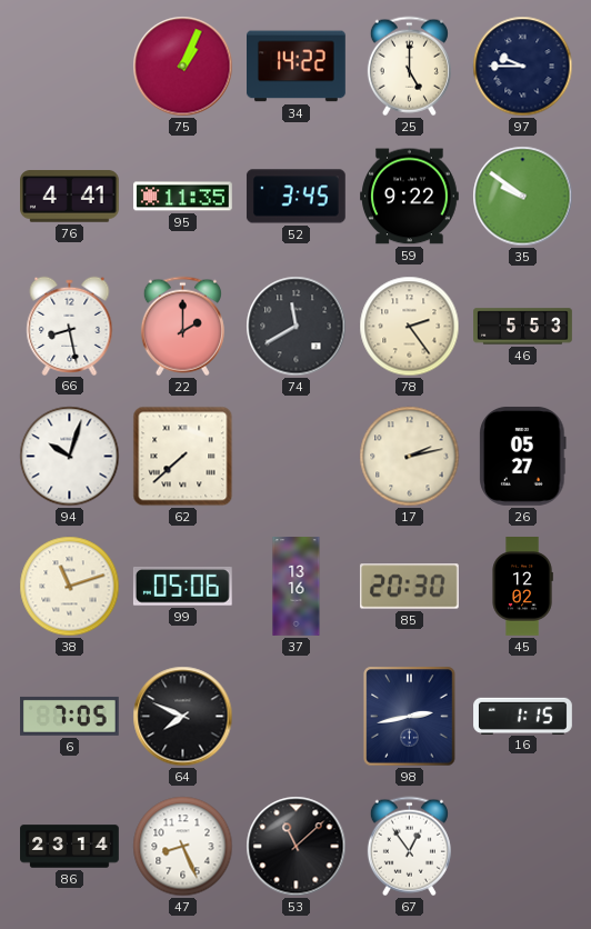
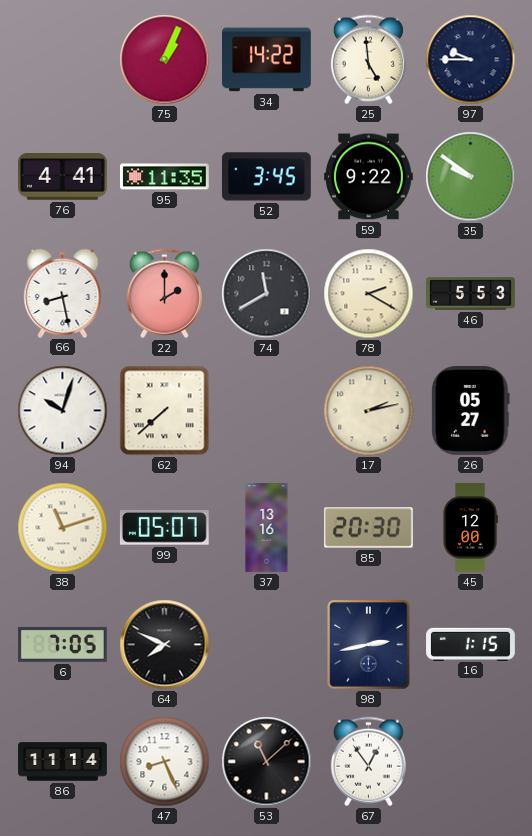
25: 5:00 -> 4:59
78: 2:24 -> 2:20
99: 05:06 -> 05:07
45: 12:02 -> 12:00
86: 23:14 -> 11:14
